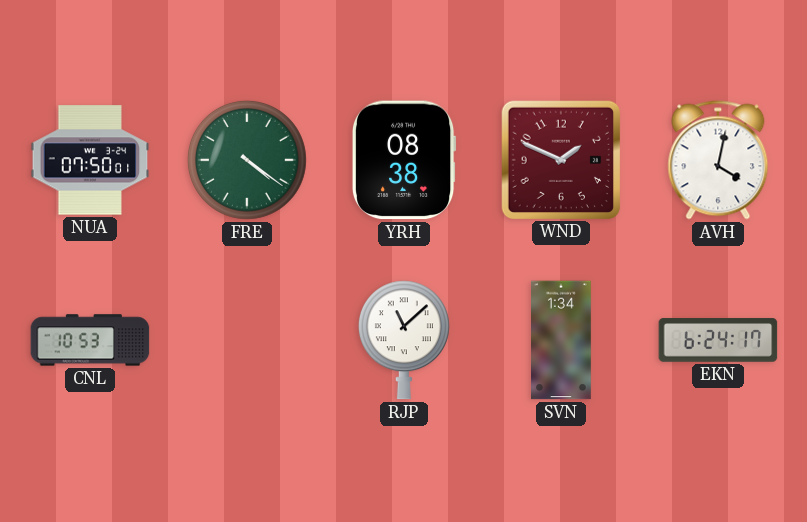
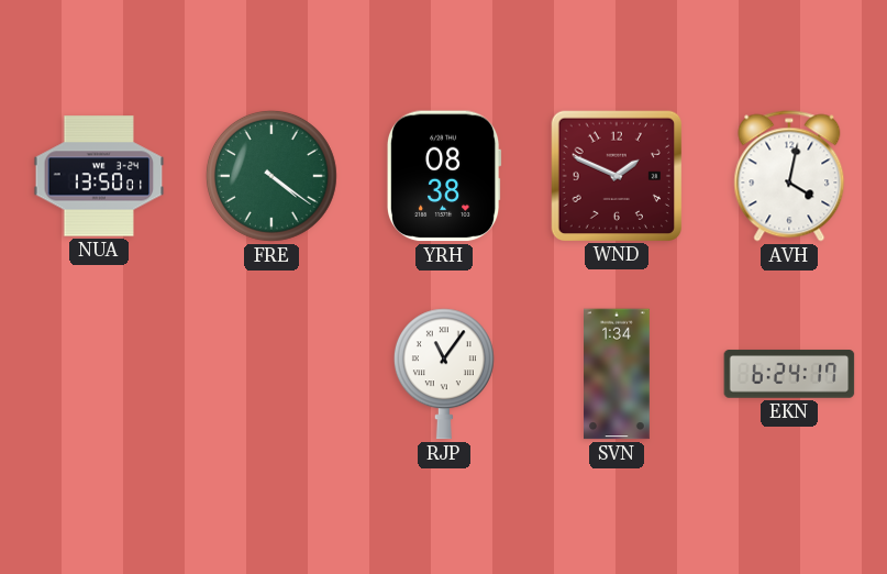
NUA: 07:50 -> 13:50
CNL: 10:53 -> none
RJP: 11:08 -> 11:06
